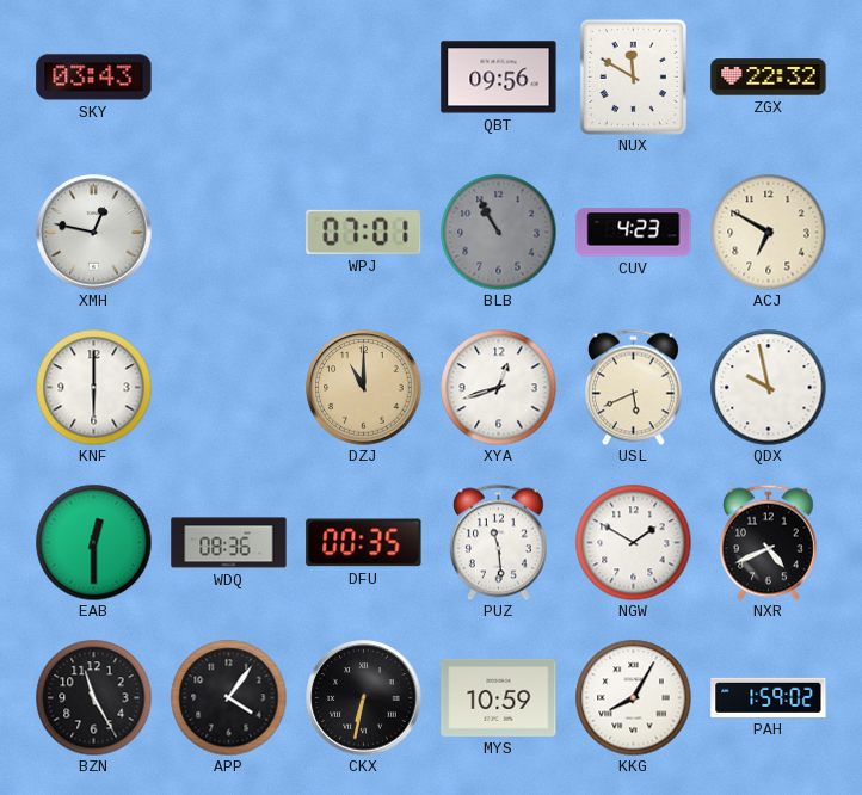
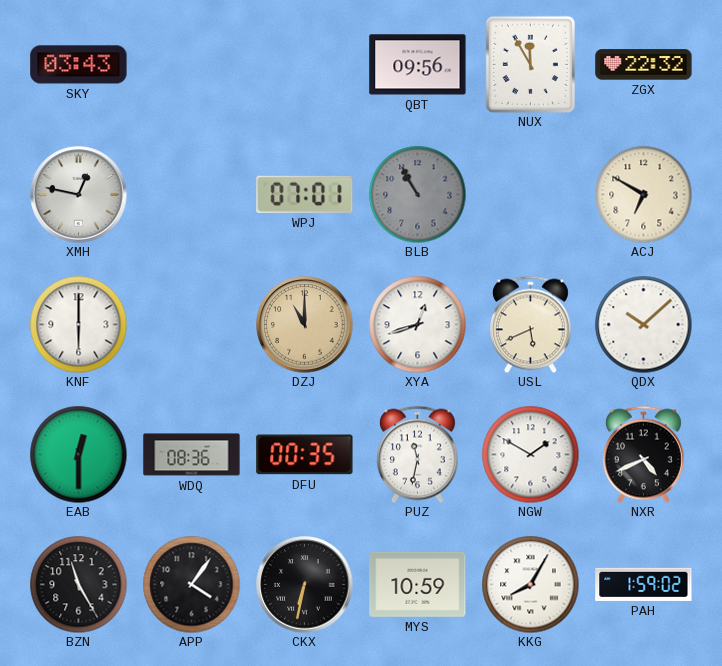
NUX: 11:50 -> 11:55
CUV: 4:23 -> none
QDX: 9:58 -> 10:08
PUZ: 11:29 -> 11:32
